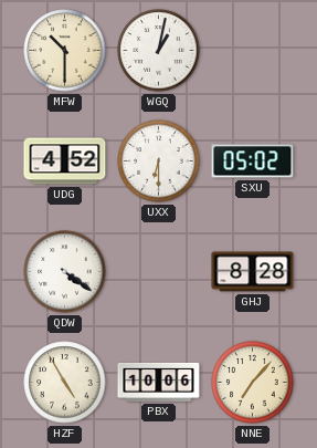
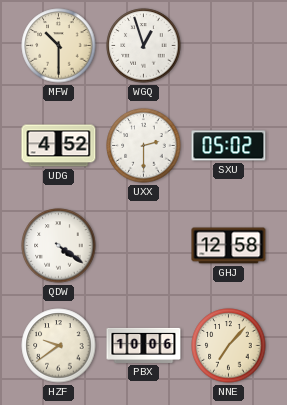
WGQ: 1:02 -> 12:57
UXX: 6:30 -> 2:30
GHJ: 8:28 -> 12:58
HZF: 4:55 -> 9:39
